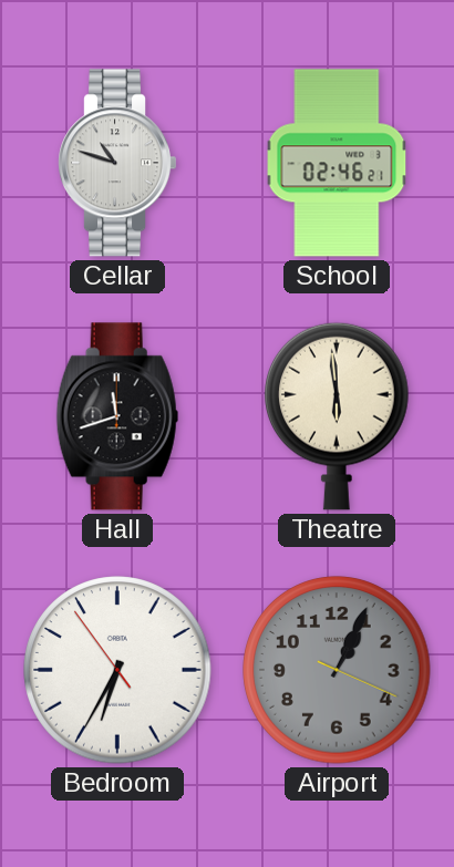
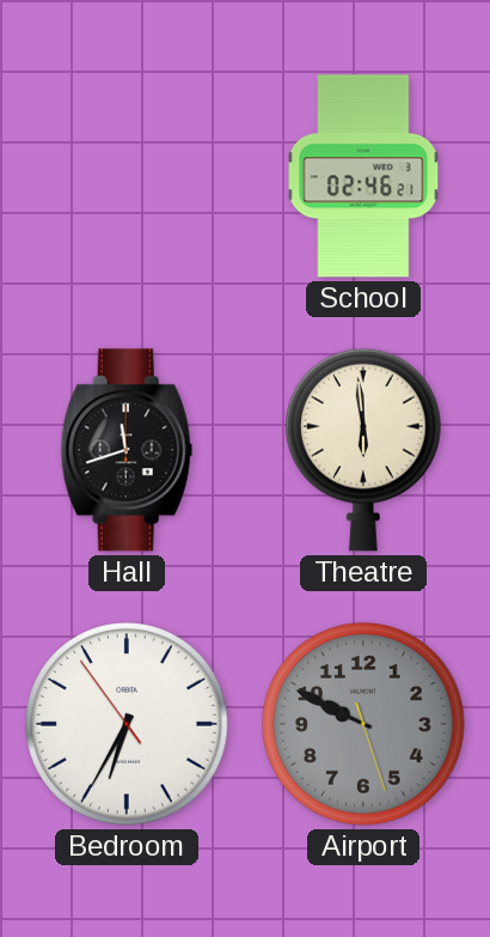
Cellar: 10:48 -> none
Airport: 1:04 -> 9:49
